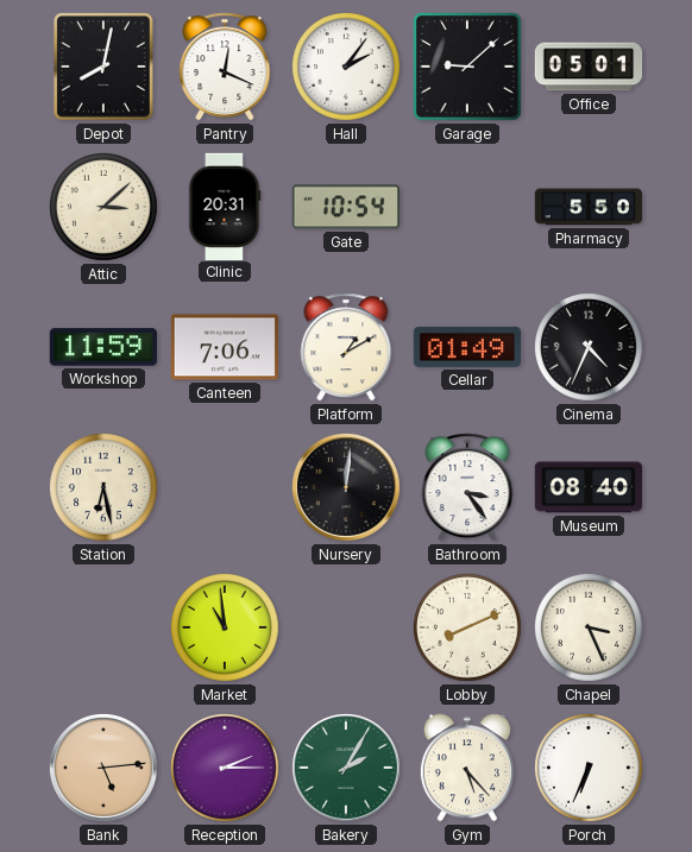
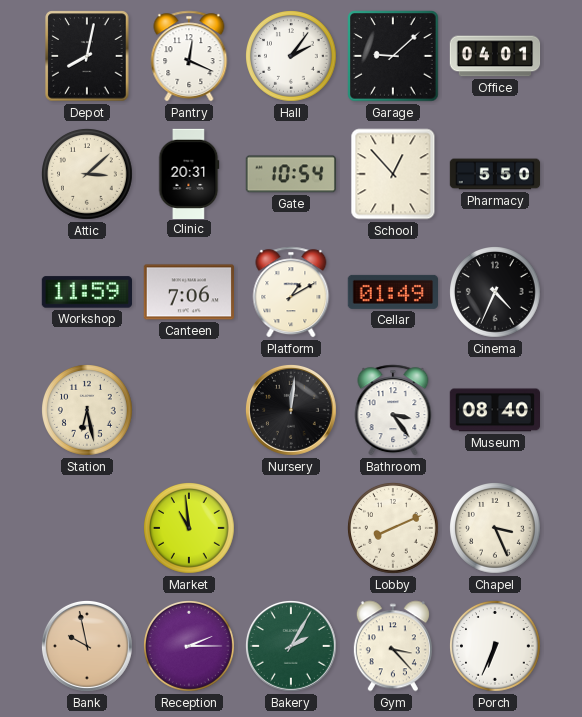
Office: 05:01 -> 04:01
School: none -> 12:53
Bank: 5:14 -> 9:58
Gym: 5:23 -> 3:23
